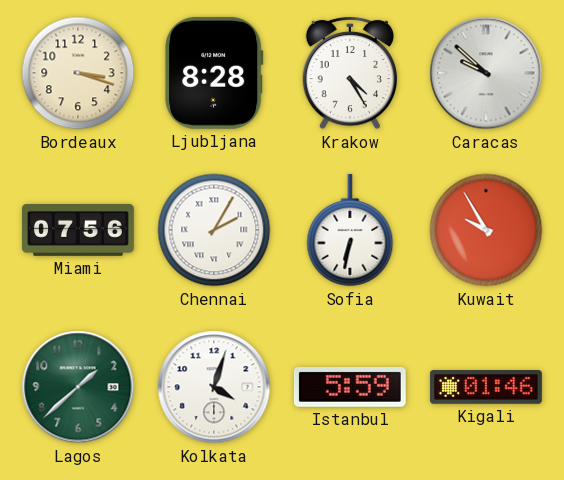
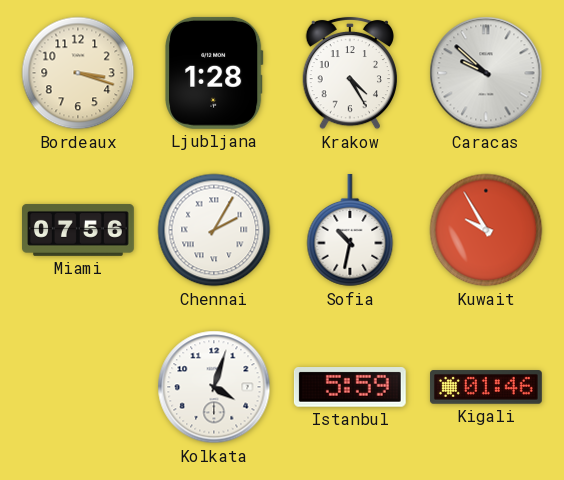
Ljubljana: 8:28 -> 1:28
Sofia: 6:32 -> 10:32
Lagos: 1:38 -> none
